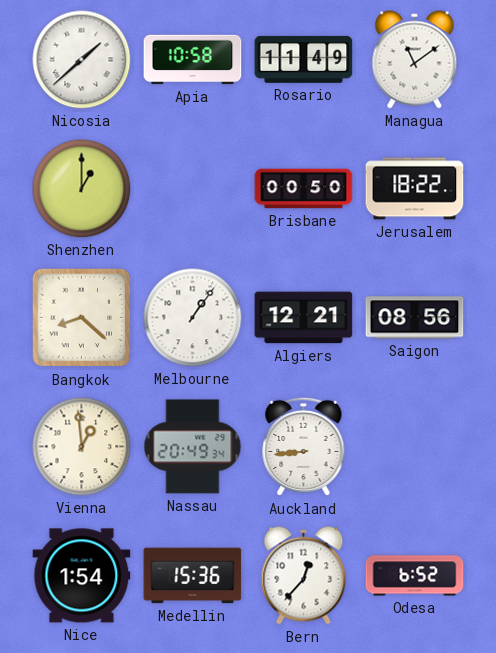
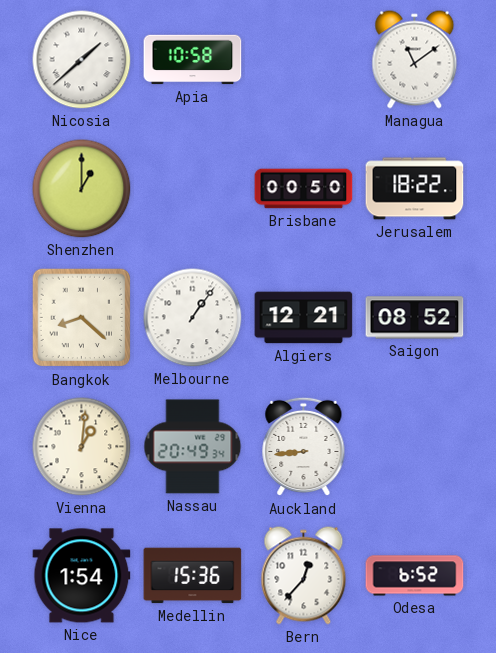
Rosario: 11:49 -> none
Saigon: 08:56 -> 08:52
Vienna: 12:59 -> 1:01
